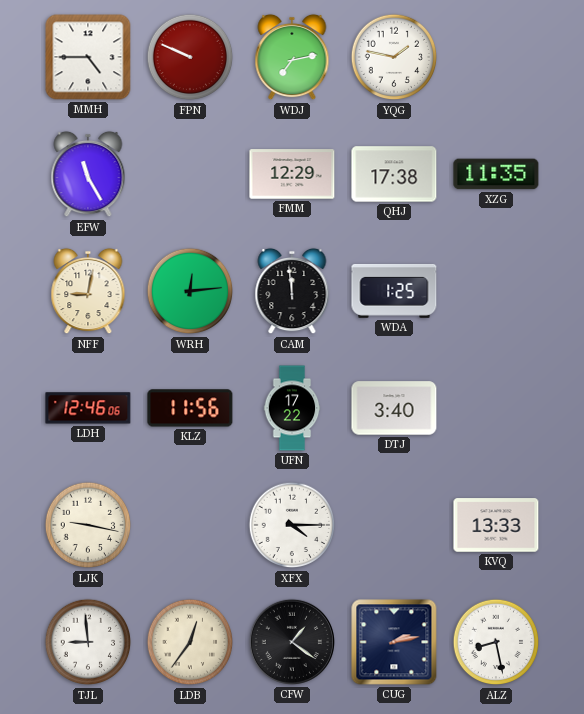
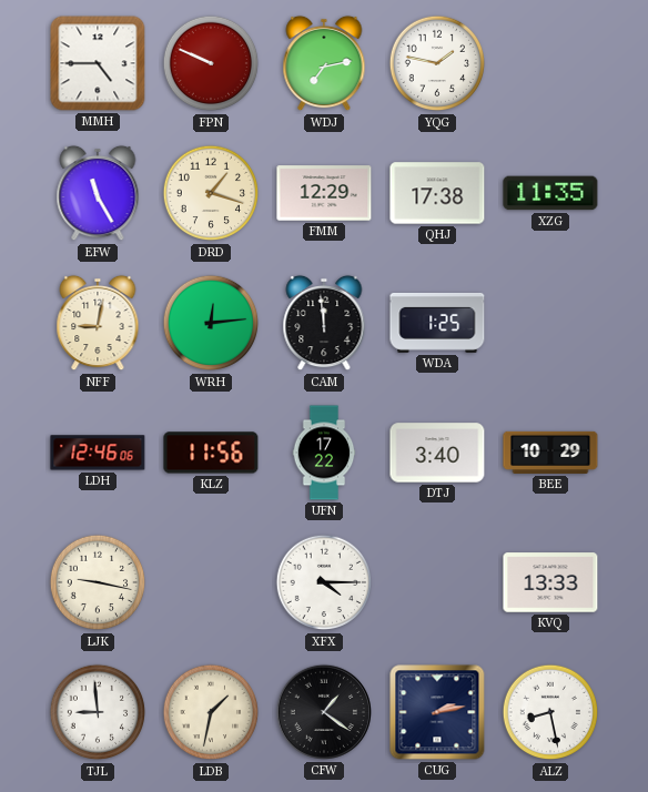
DRD: none -> 1:18
BEE: none -> 10:29
LDB: 12:36 -> 1:32
